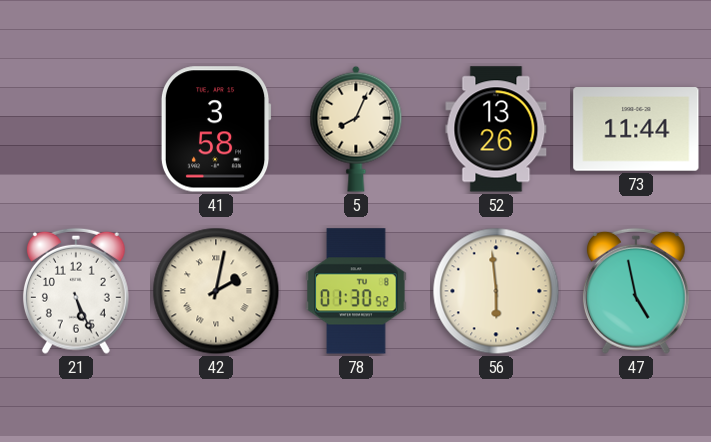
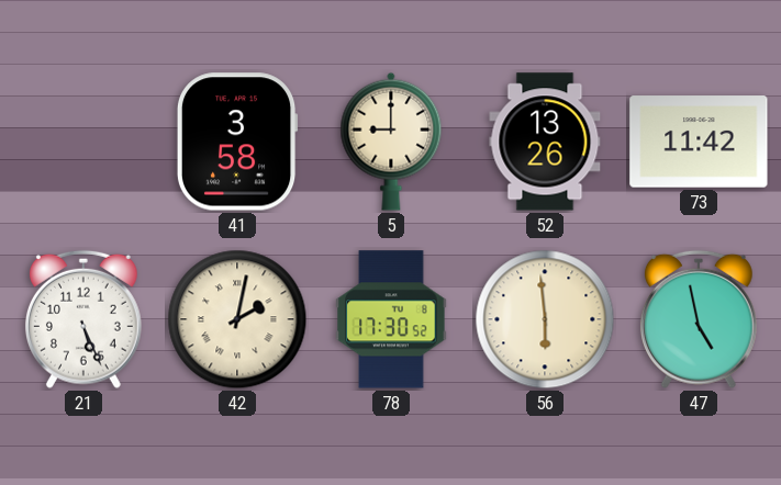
5: 8:04 -> 9:00
73: 11:44 -> 11:42
78: 01:30 -> 17:30
